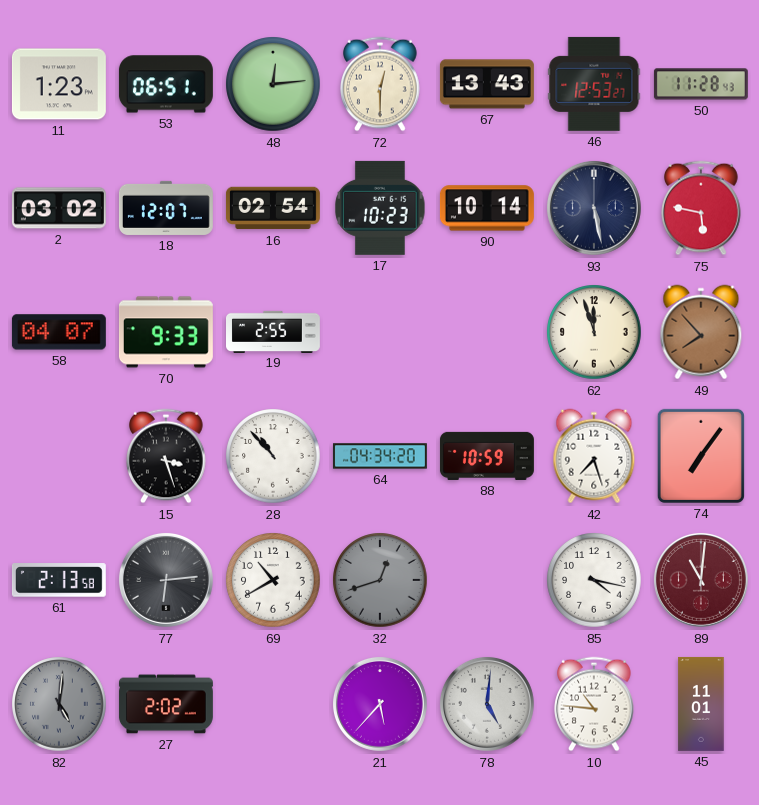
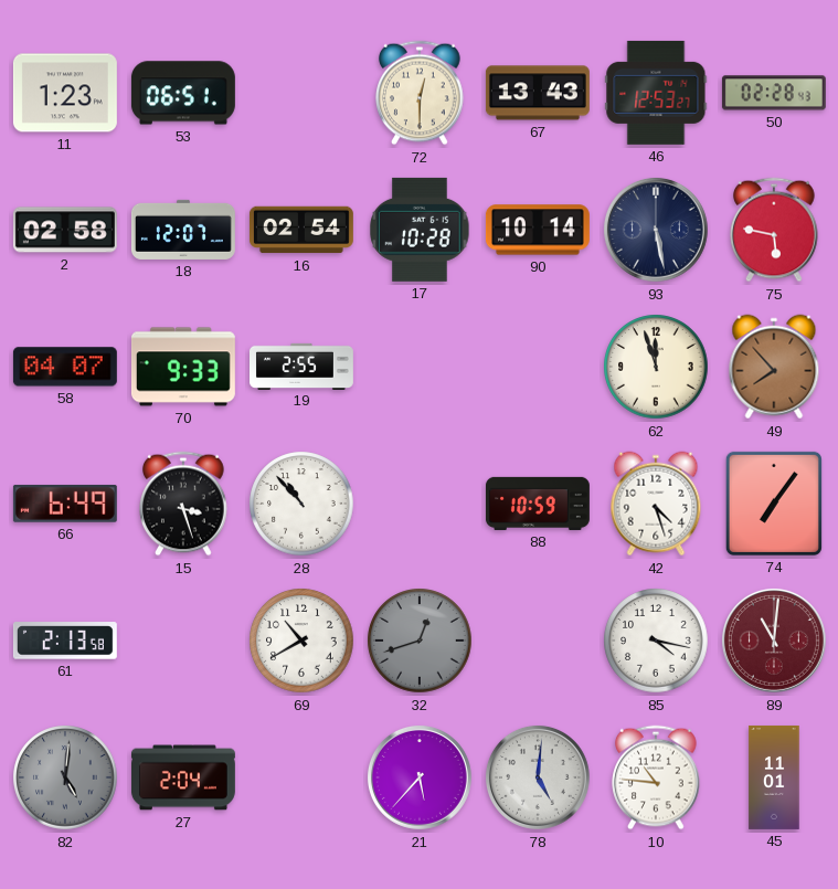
48: 12:14 -> none
50: 11:28 -> 02:28
2: 03:02 -> 02:58
17: 10:23 -> 10:28
66: none -> 6:49
64: 04:34 -> none
42: 7:27 -> 4:27
77: 6:14 -> none
27: 2:02 -> 2:04
